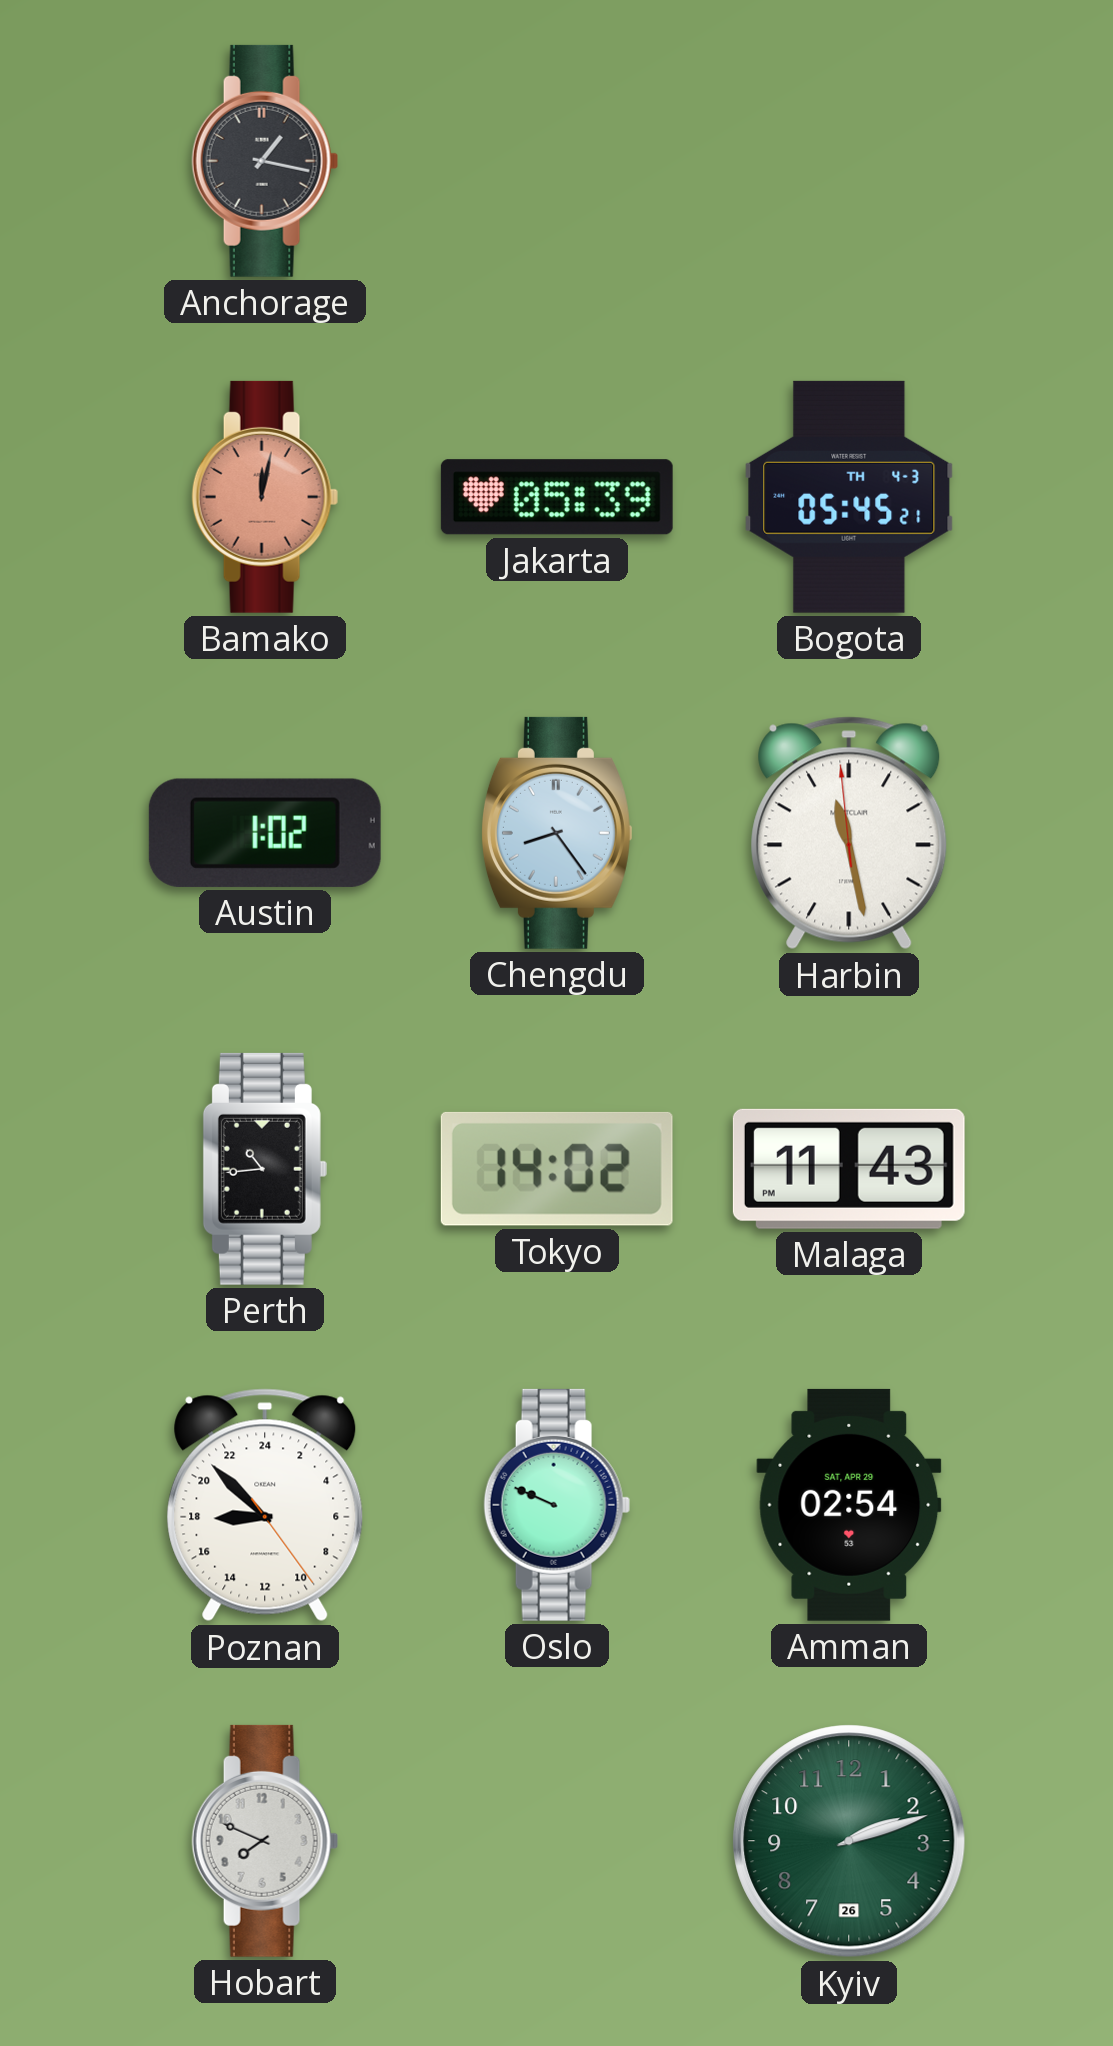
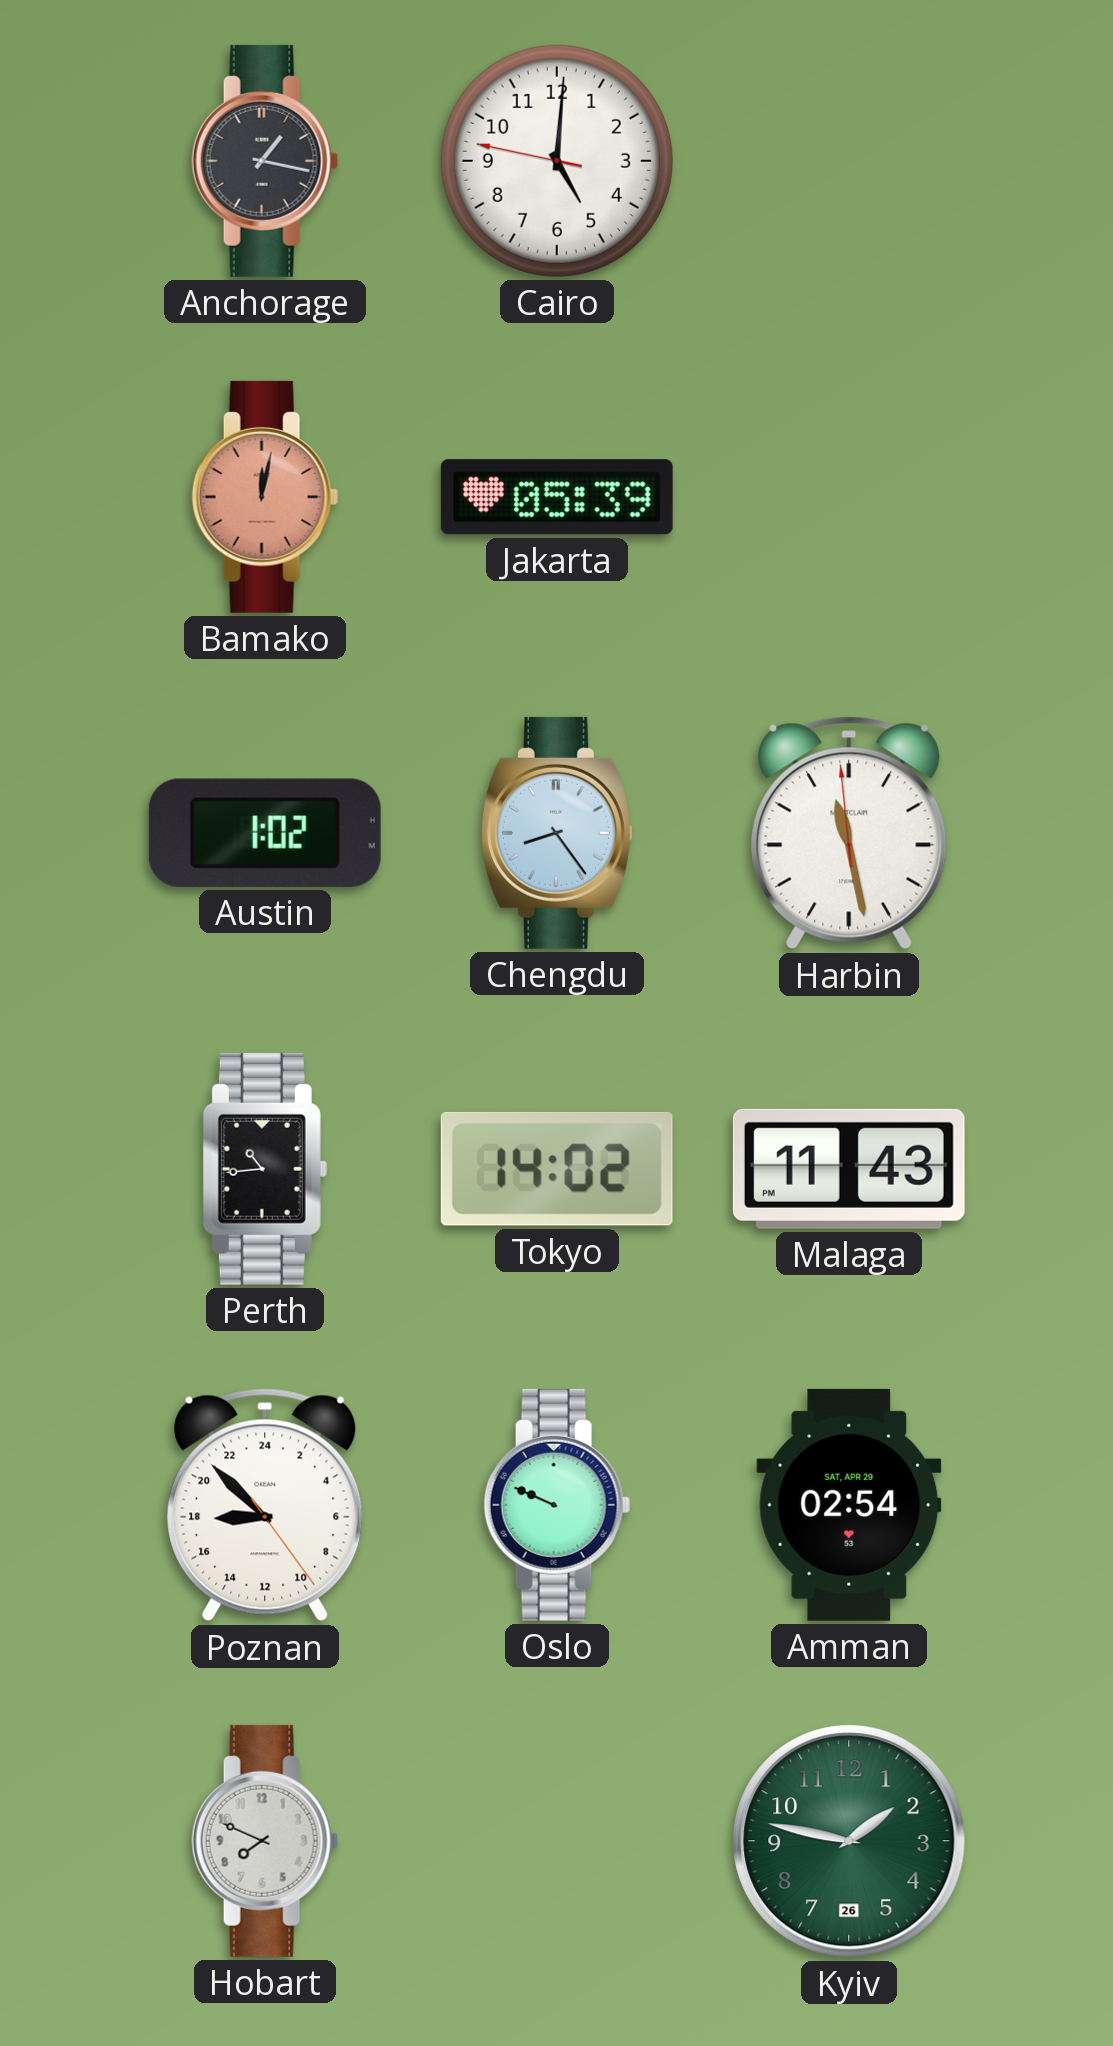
Cairo: none -> 5:00
Bogota: 05:45 -> none
Kyiv: 2:12 -> 1:47
